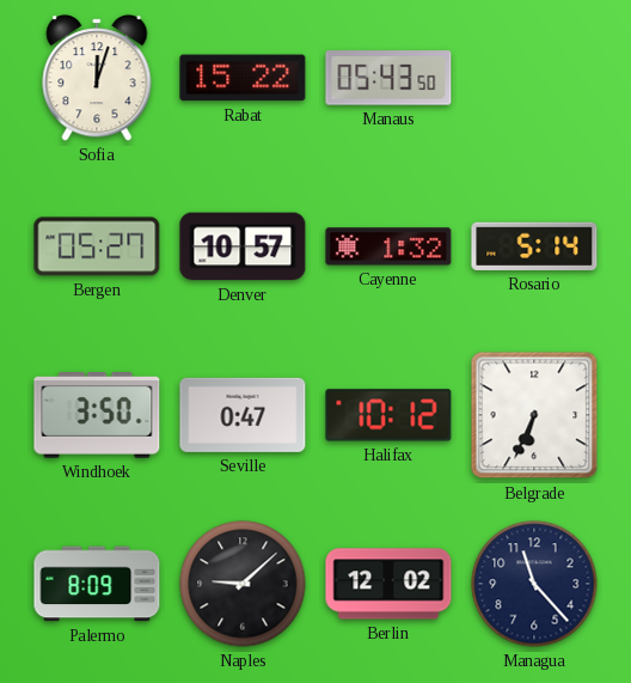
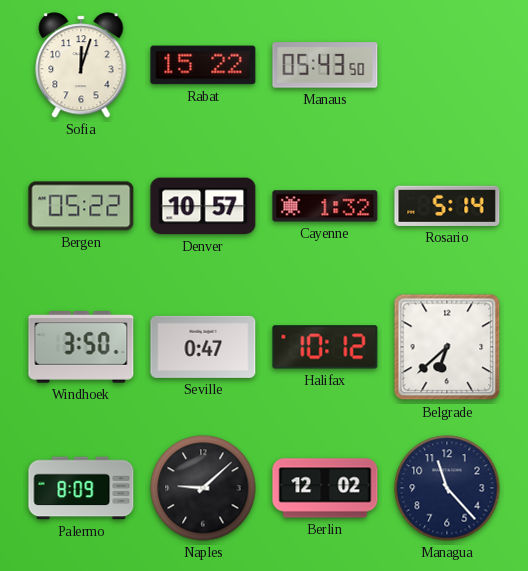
Bergen: 05:27 -> 05:22
Belgrade: 6:34 -> 6:38
